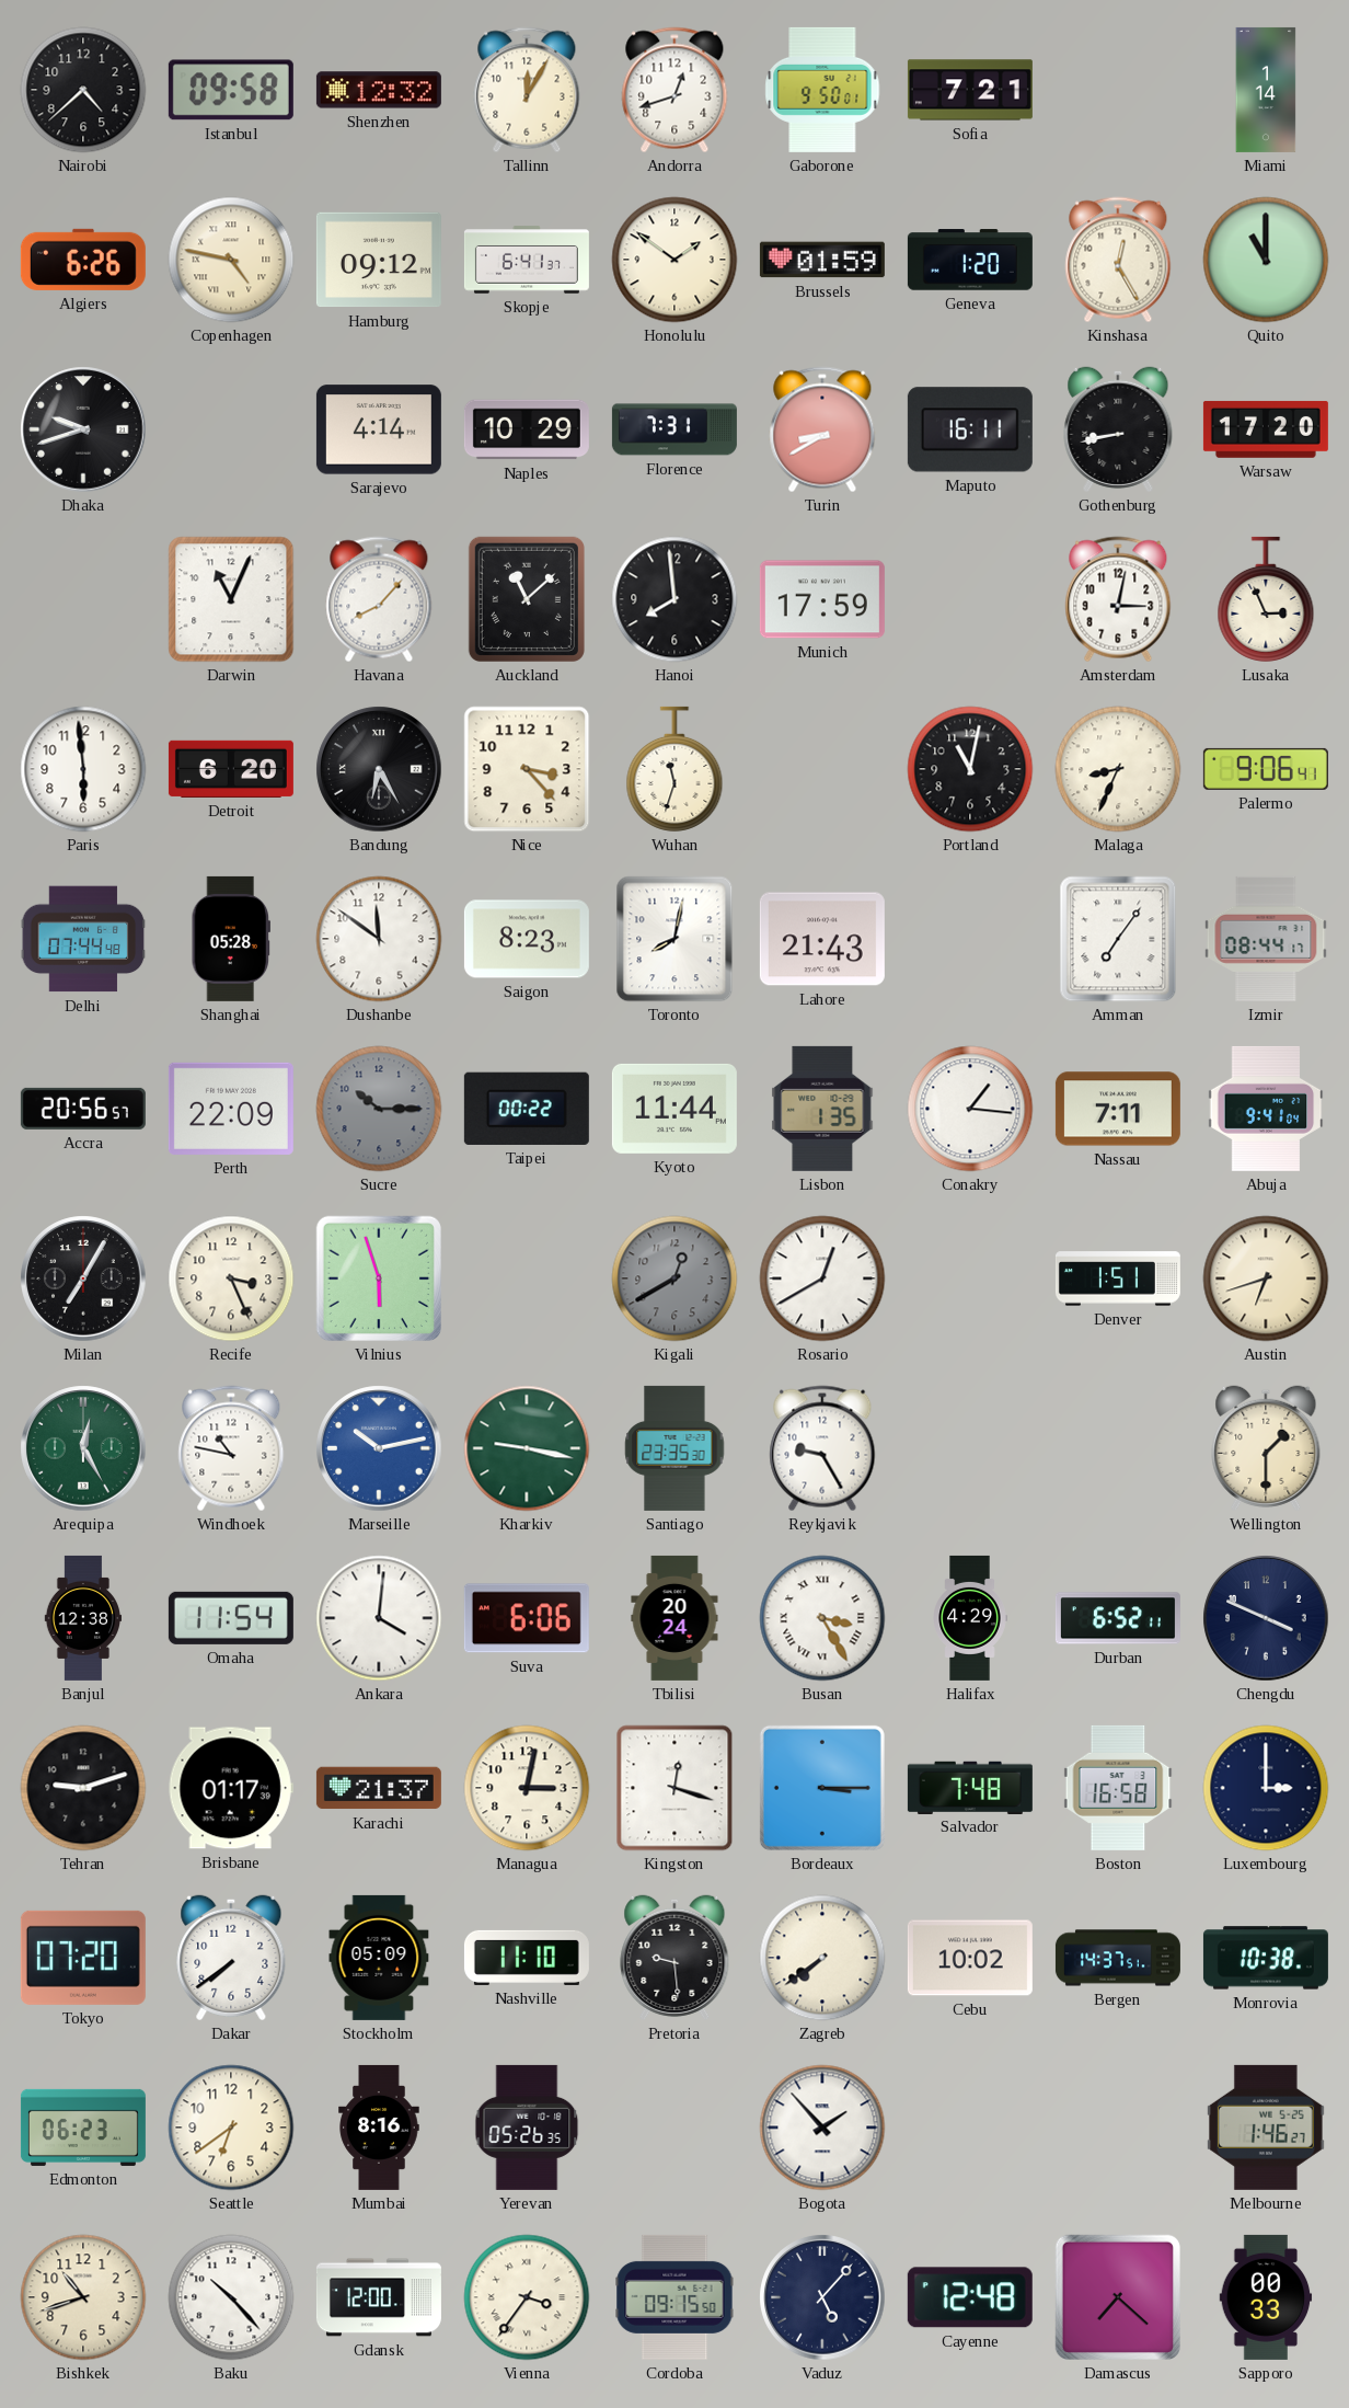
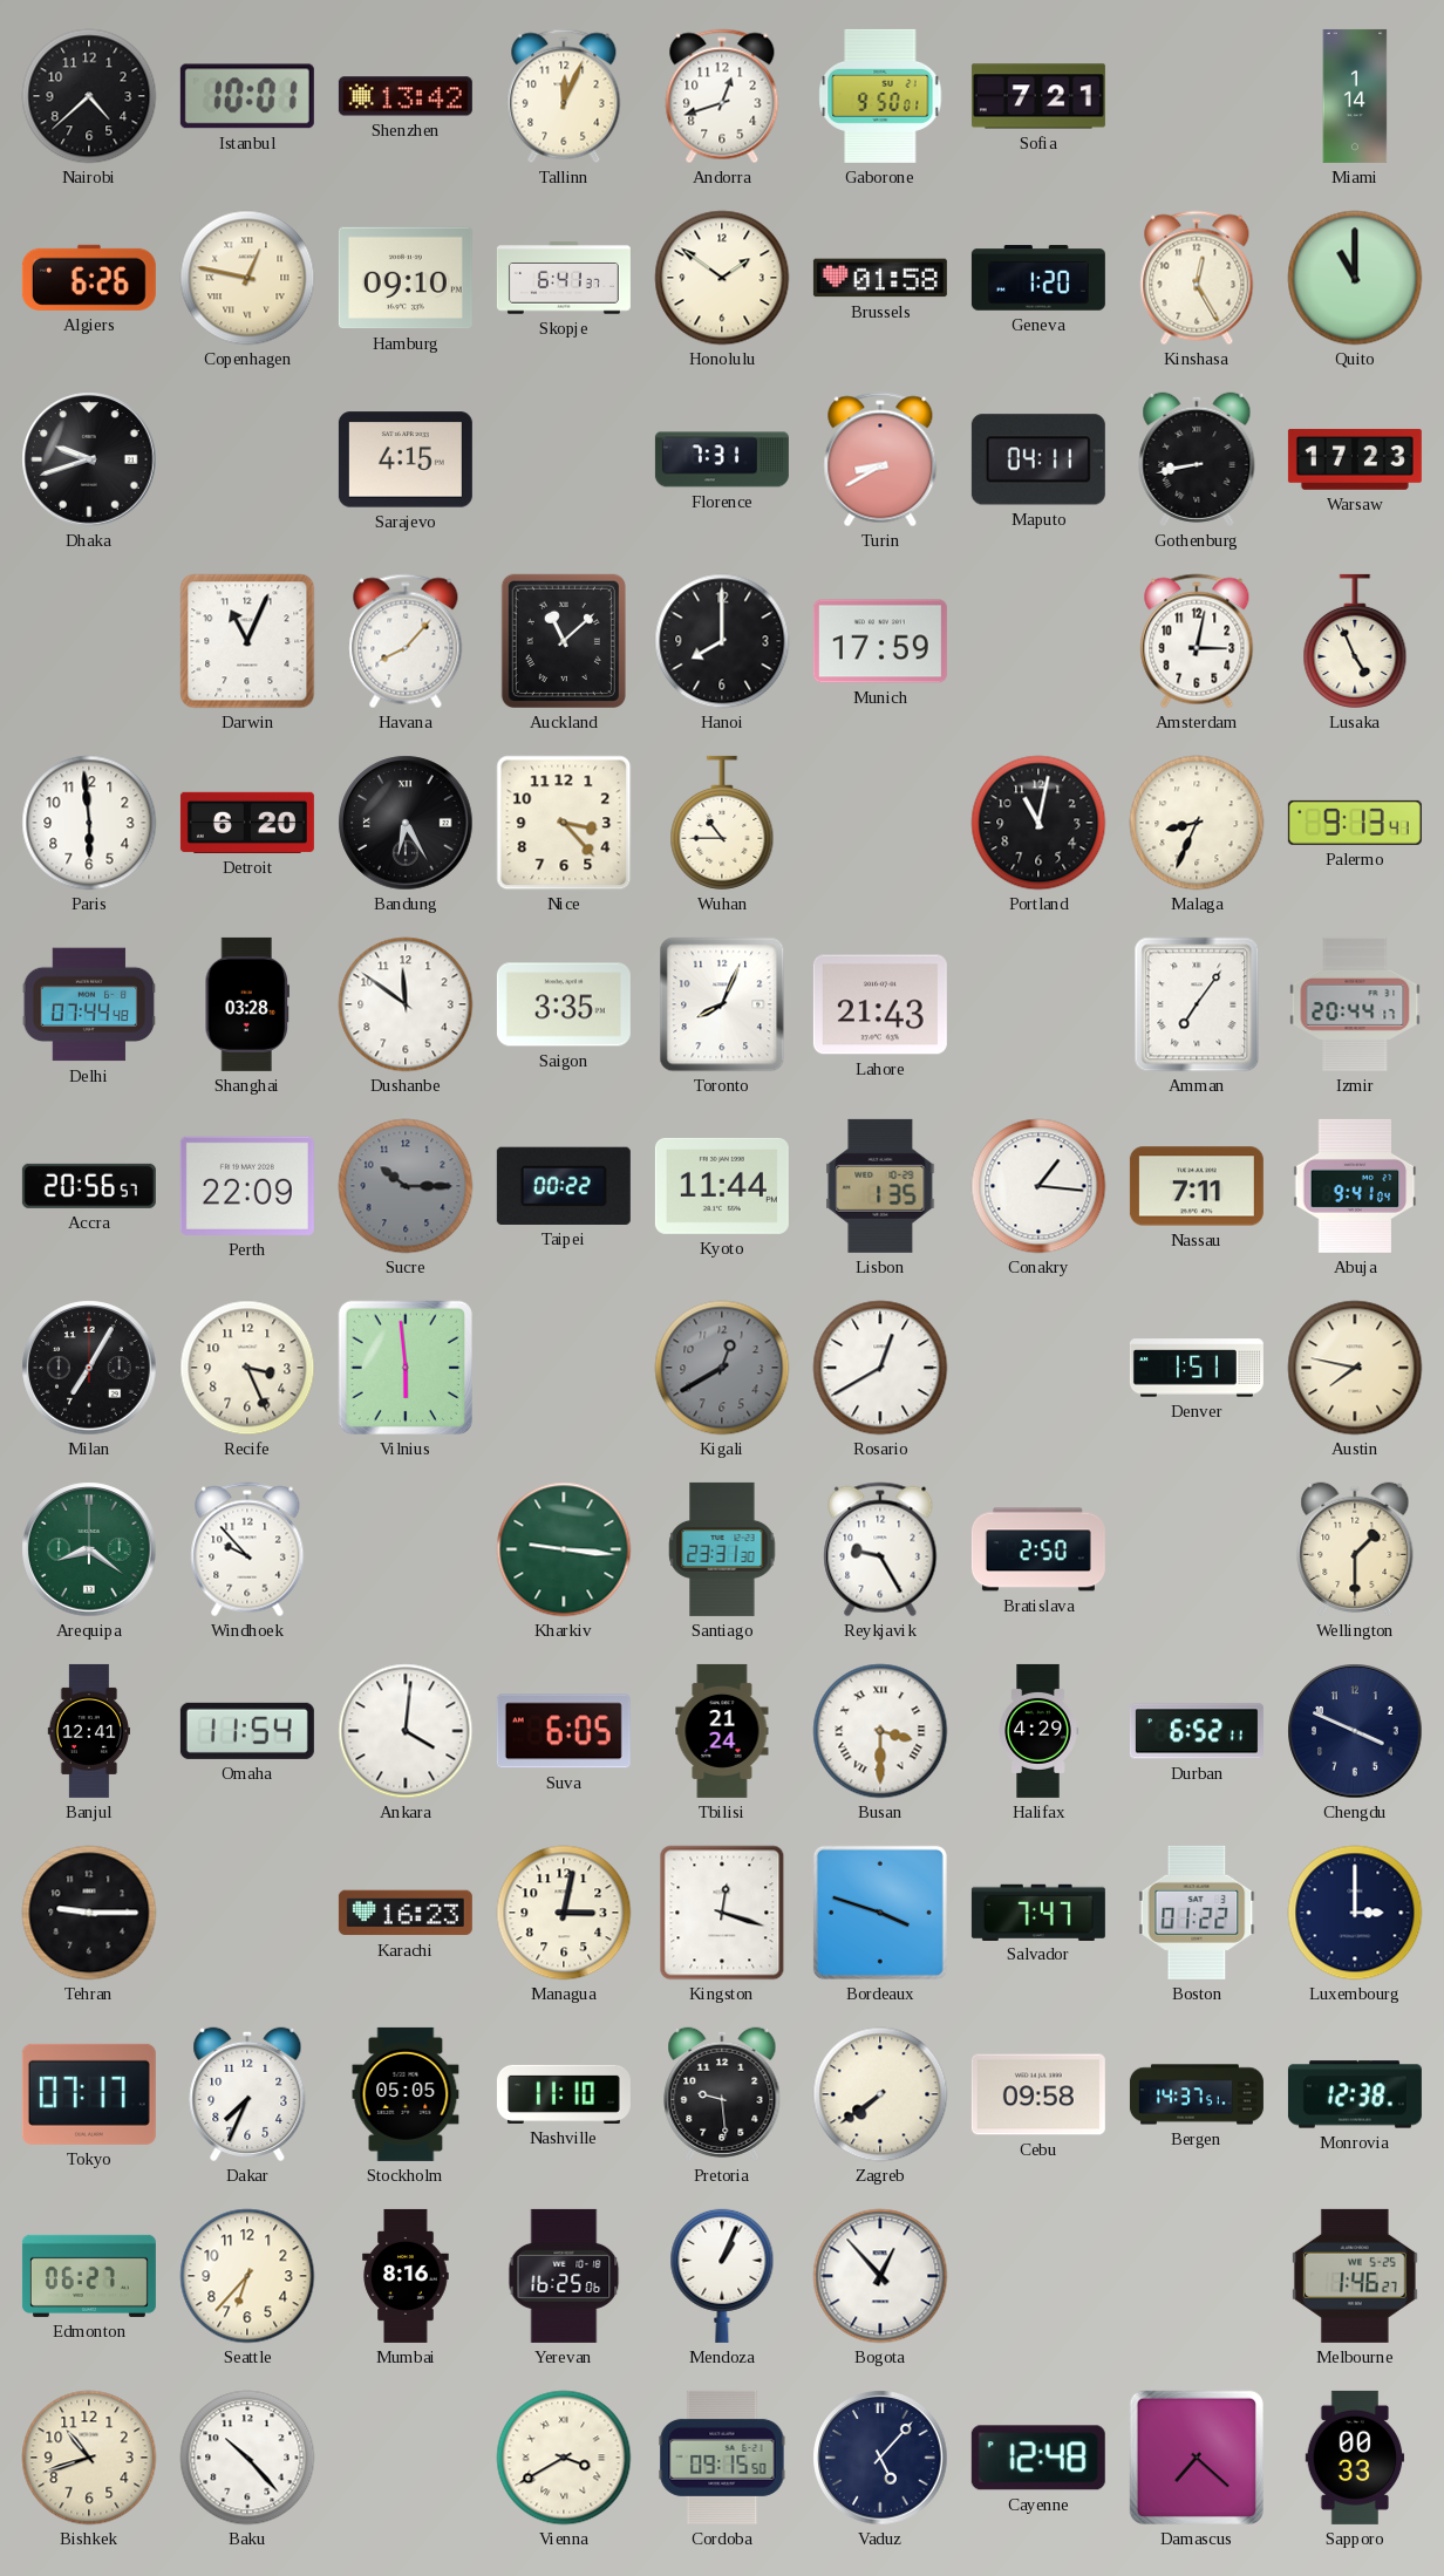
Istanbul: 09:58 -> 10:01
Shenzhen: 12:32 -> 13:42
Tallinn: 12:05 -> 12:04
Copenhagen: 4:47 -> 12:47
Hamburg: 09:12 -> 09:10
Brussels: 01:59 -> 01:58
Sarajevo: 4:14 -> 4:15
Naples: 10:29 -> none
Maputo: 16:11 -> 04:11
Warsaw: 17:20 -> 17:23
Hanoi: 7:59 -> 8:00
Lusaka: 2:56 -> 4:56
Wuhan: 11:33 -> 10:45
Palermo: 9:06 -> 9:13
Shanghai: 05:28 -> 03:28
Saigon: 8:23 -> 3:35
Toronto: 8:02 -> 8:04
Izmir: 08:44 -> 20:44
Vilnius: 5:57 -> 5:59
Austin: 6:42 -> 7:47
Arequipa: 12:25 -> 8:21
Windhoek: 10:47 -> 9:53
Marseille: 10:13 -> none
Kharkiv: 9:17 -> 9:16
Santiago: 23:35 -> 23:31
Bratislava: none -> 2:50
Banjul: 12:38 -> 12:41
Suva: 6:06 -> 6:05
Tbilisi: 20:24 -> 21:24
Busan: 3:25 -> 3:30
Tehran: 9:12 -> 9:15
Brisbane: 01:17 -> none
Karachi: 21:37 -> 16:23
Bordeaux: 3:15 -> 3:48
Salvador: 7:48 -> 7:47
Boston: 16:58 -> 01:22
Tokyo: 07:20 -> 07:17
Dakar: 7:39 -> 7:34
Stockholm: 05:09 -> 05:05
Cebu: 10:02 -> 09:58
Monrovia: 10:38 -> 12:38
Edmonton: 06:23 -> 06:27
Seattle: 6:39 -> 6:37
Yerevan: 05:26 -> 16:25
Mendoza: none -> 1:04
Bogota: 1:53 -> 12:53
Gdansk: 12:00 -> none
Vienna: 3:36 -> 3:40
